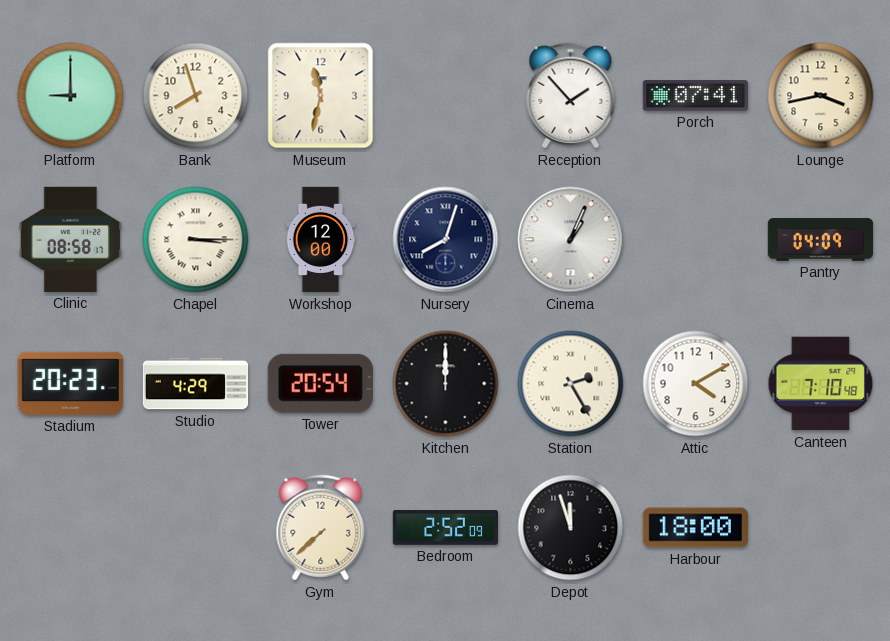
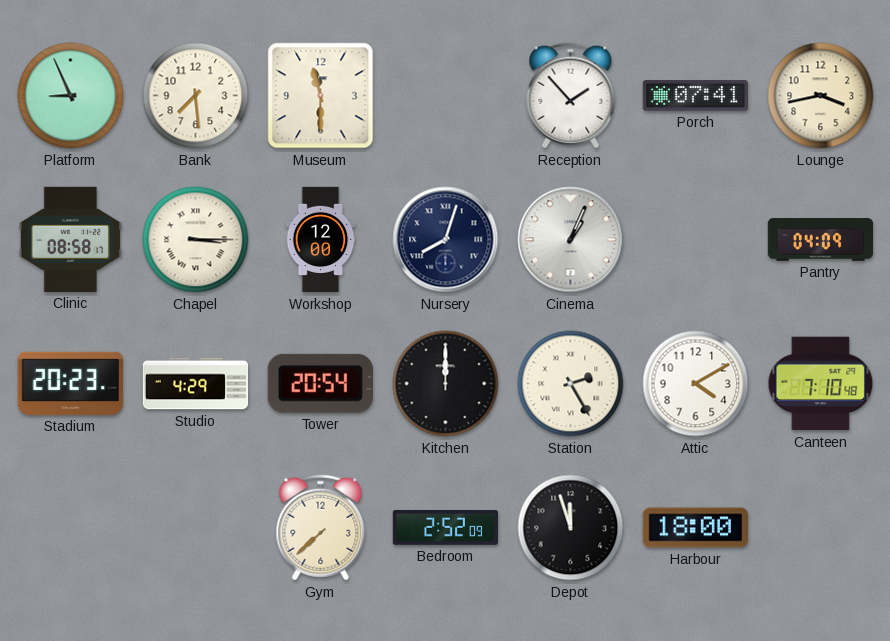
Platform: 9:00 -> 8:56
Bank: 7:57 -> 7:29
Museum: 11:32 -> 11:30
